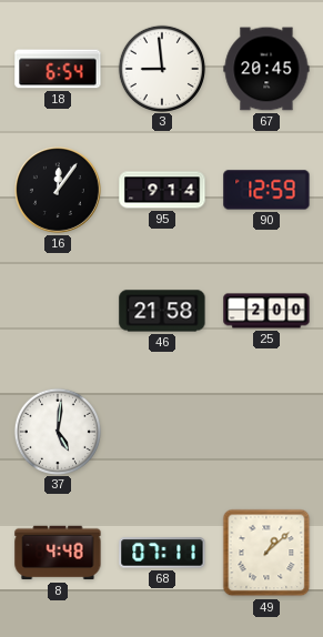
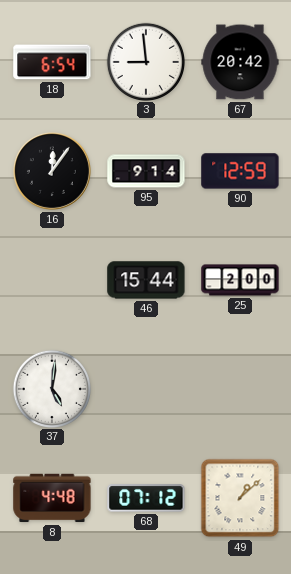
67: 20:45 -> 20:42
46: 21:58 -> 15:44
68: 07:11 -> 07:12
